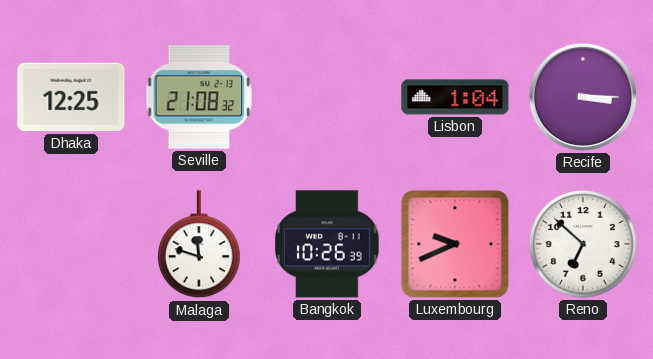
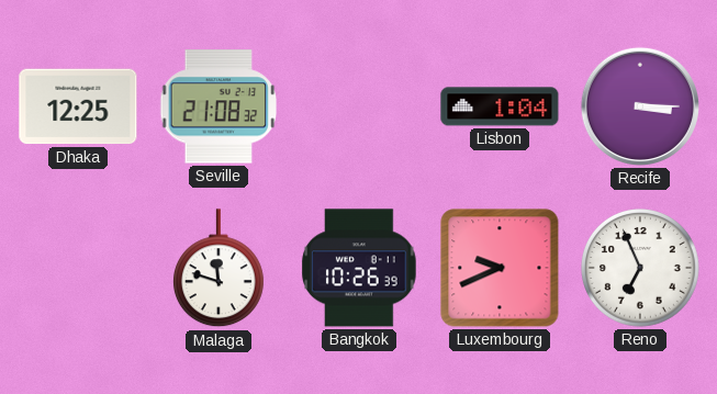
Reno: 6:52 -> 6:56
